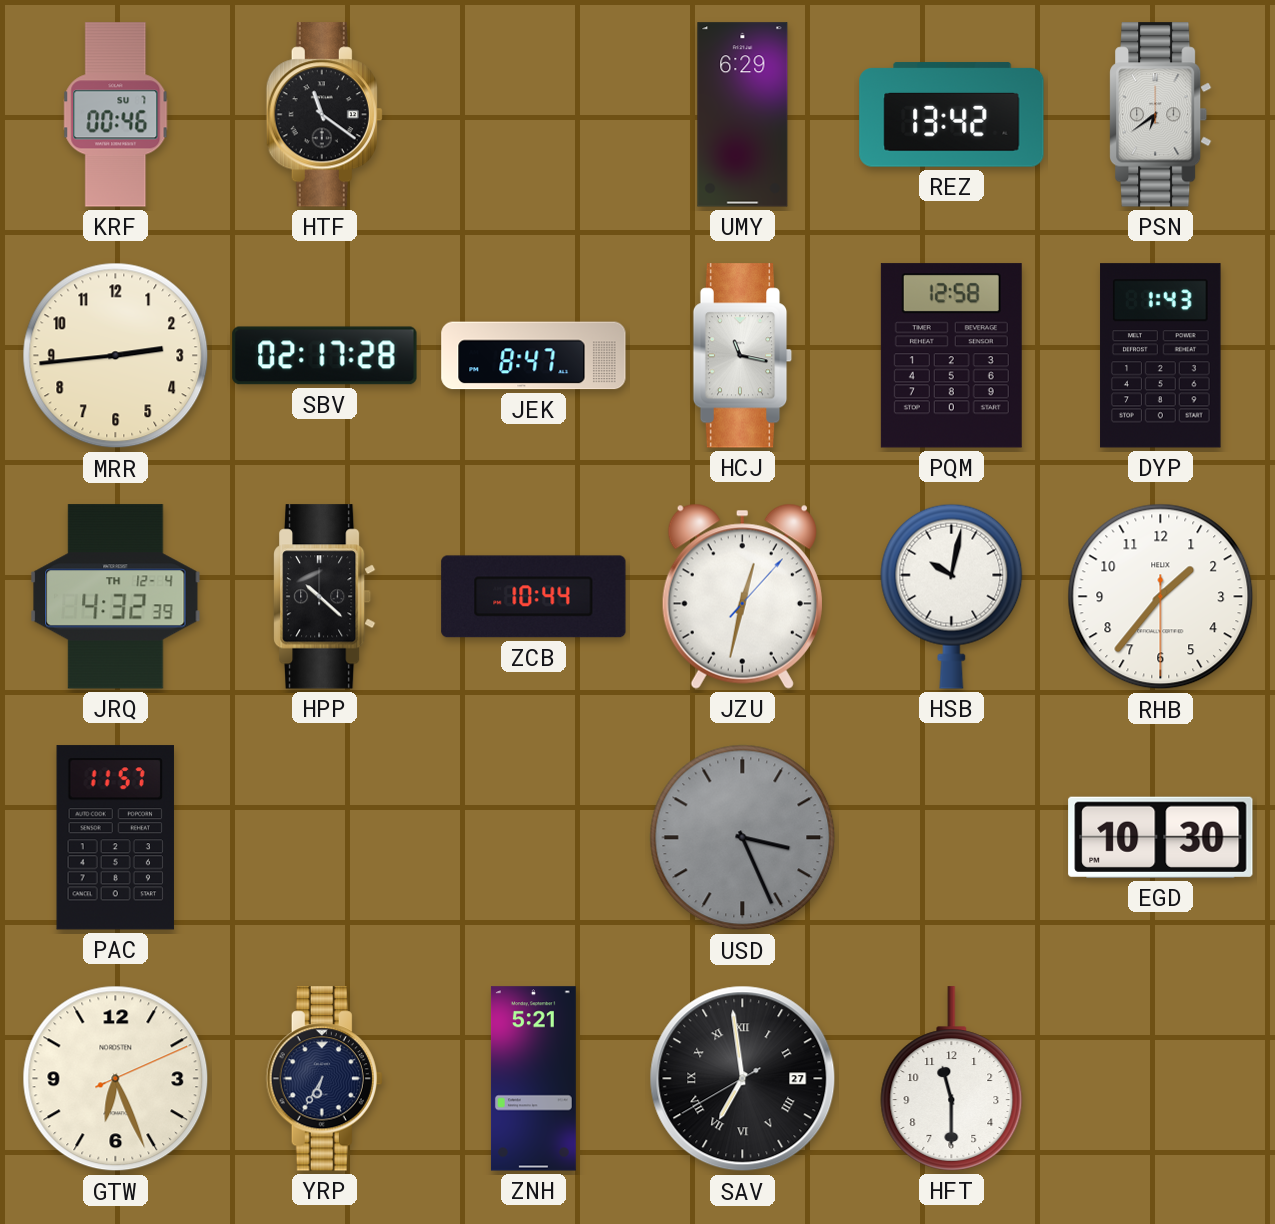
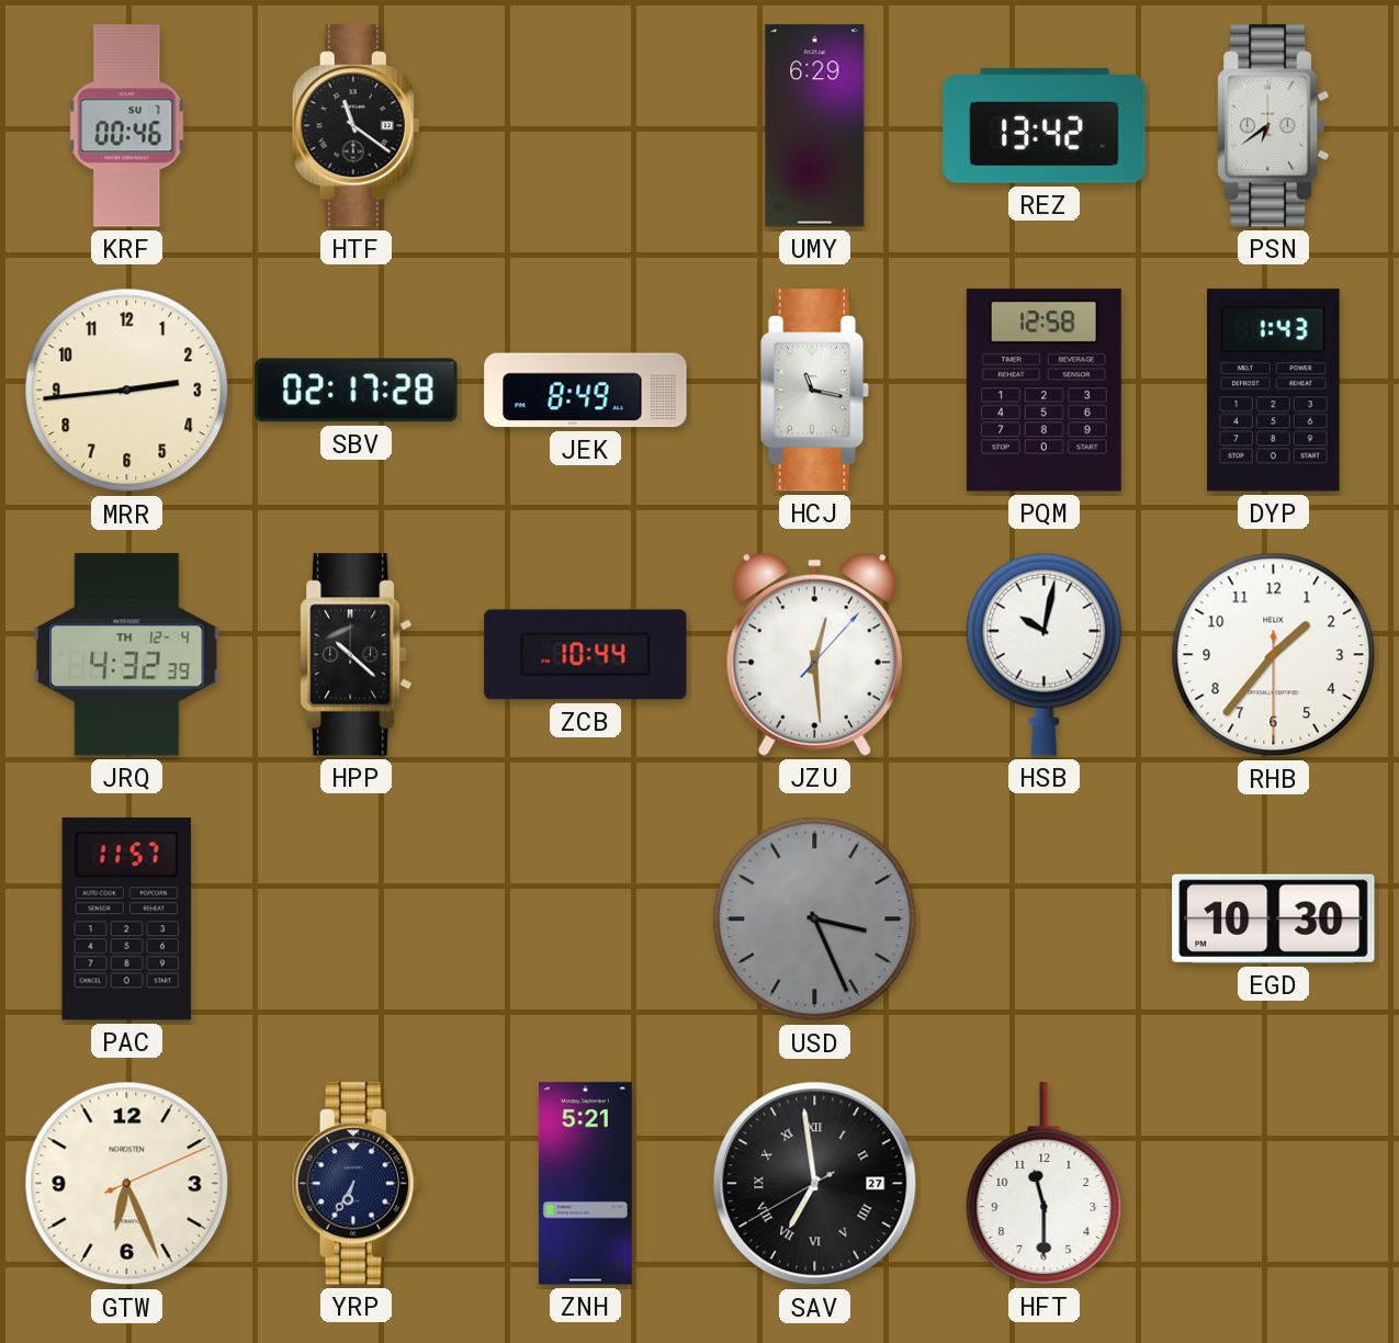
JEK: 8:47 -> 8:49
JZU: 12:32 -> 12:29
